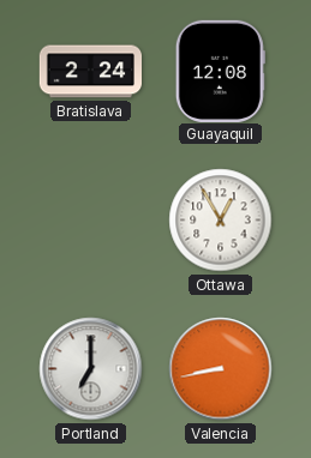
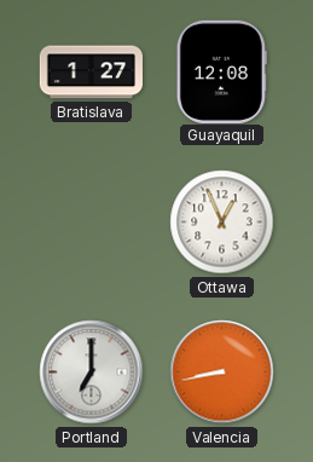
Bratislava: 2:24 -> 1:27
Ottawa: 12:55 -> 12:56
